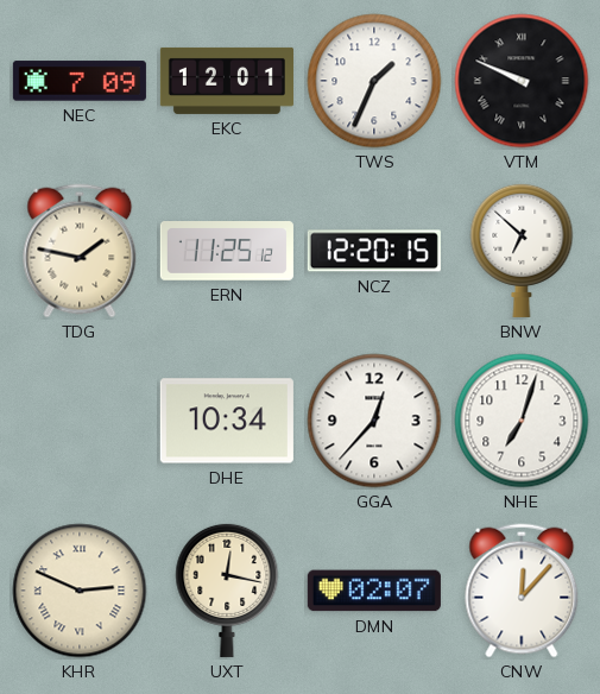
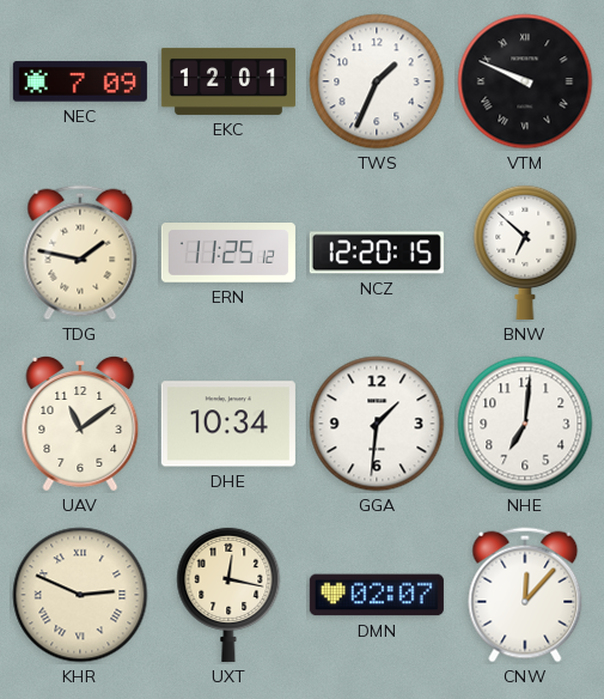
UAV: none -> 11:09
GGA: 12:37 -> 1:31
NHE: 7:03 -> 7:01
